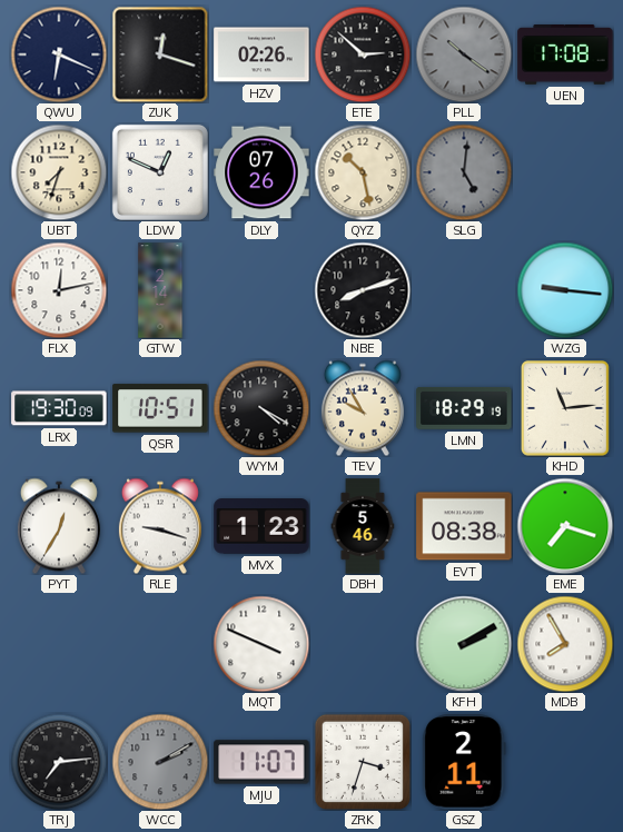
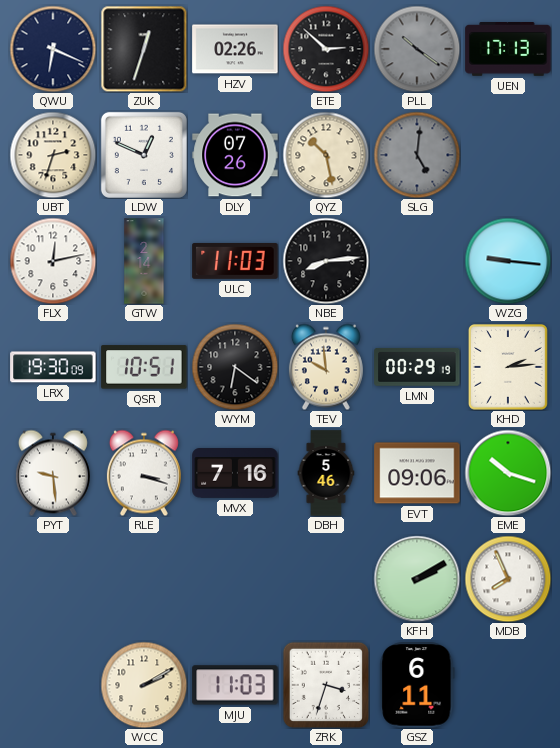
ZUK: 12:18 -> 12:33
UEN: 17:08 -> 17:13
UBT: 7:33 -> 2:33
ULC: none -> 11:03
NBE: 8:12 -> 8:14
WYM: 4:20 -> 6:21
TEV: 9:55 -> 9:59
LMN: 18:29 -> 00:29
KHD: 11:14 -> 2:14
PYT: 12:35 -> 9:29
RLE: 9:18 -> 3:18
MVX: 1:23 -> 7:16
EVT: 08:38 -> 09:06
EME: 7:18 -> 10:18
MQT: 3:49 -> none
MDB: 7:55 -> 7:56
TRJ: 7:14 -> none
WCC dial: grey -> cream
MJU: 11:07 -> 11:03
GSZ: 2:11 -> 6:11
